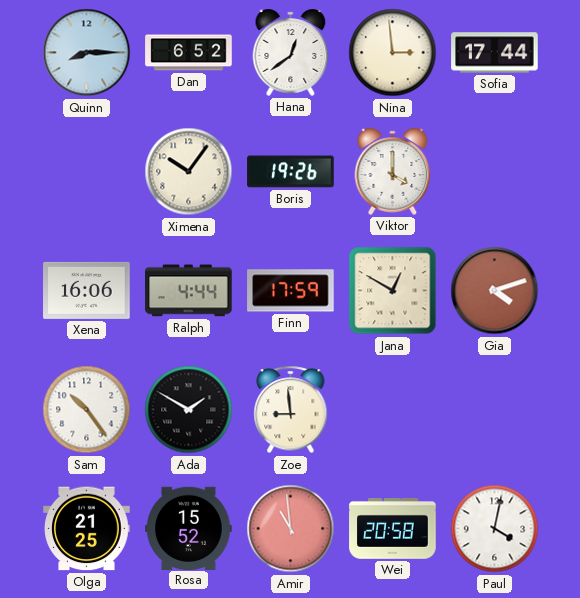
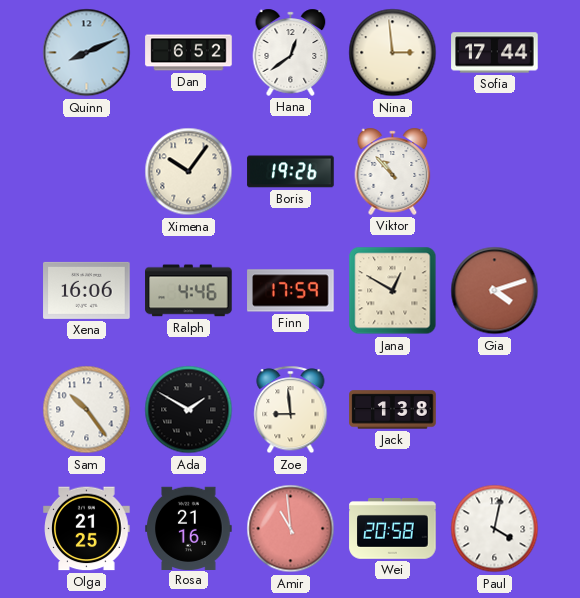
Quinn: 8:15 -> 8:11
Viktor: 4:00 -> 10:53
Ralph: 4:44 -> 4:46
Jack: none -> 1:38
Rosa: 15:52 -> 21:16
